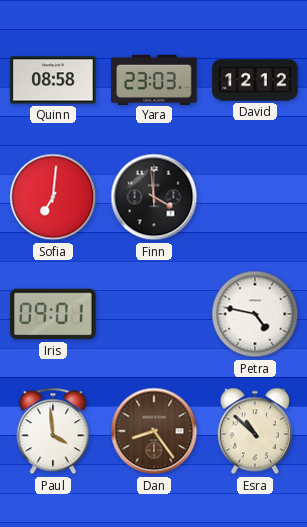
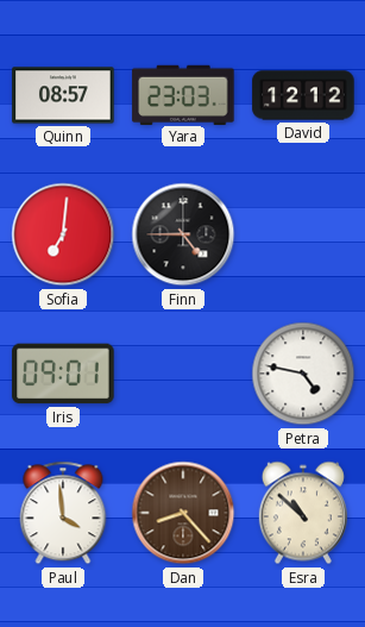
Quinn: 08:58 -> 08:57
Finn: 3:59 -> 4:45
Dan: 8:24 -> 8:23
